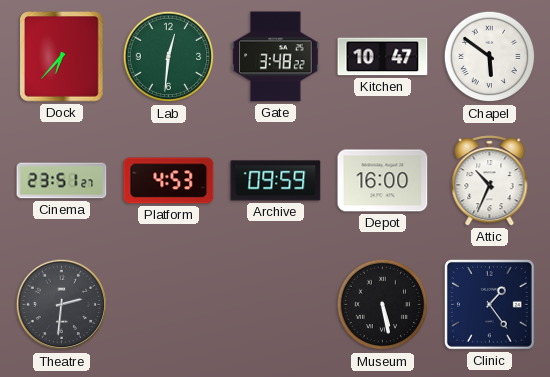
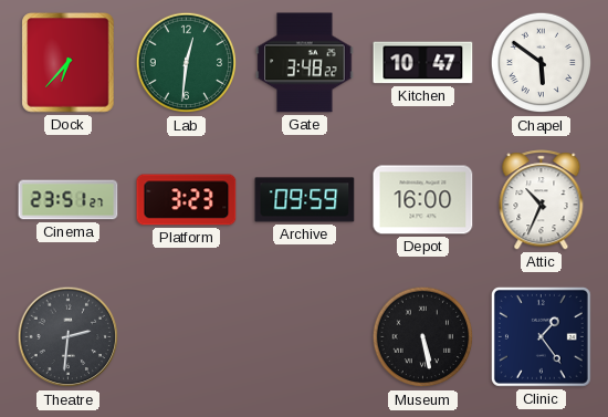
Platform: 4:53 -> 3:23
